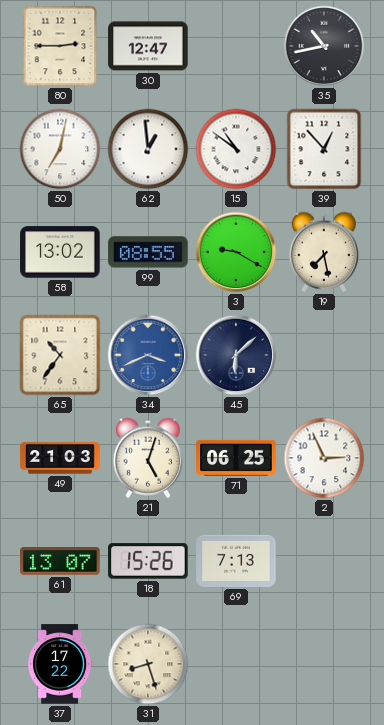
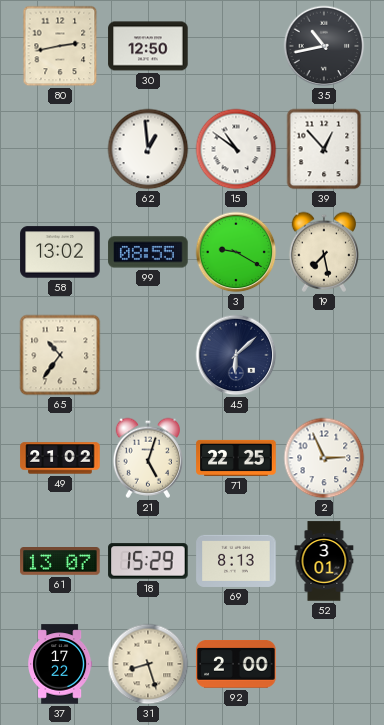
80: 2:45 -> 2:43
30: 12:47 -> 12:50
50: 7:02 -> none
34: 3:41 -> none
49: 21:03 -> 21:02
71: 06:25 -> 22:25
18: 15:26 -> 15:29
69: 7:13 -> 8:13
52: none -> 3:01
92: none -> 2:00
